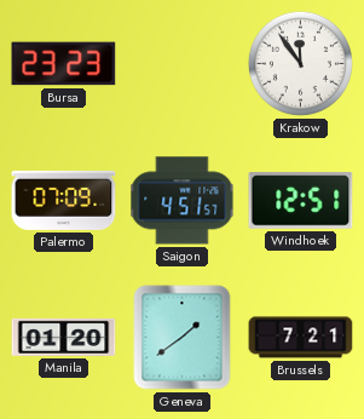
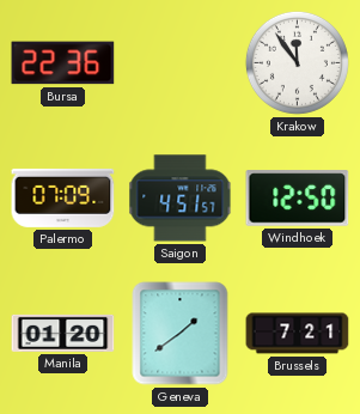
Bursa: 23:23 -> 22:36
Windhoek: 12:51 -> 12:50
